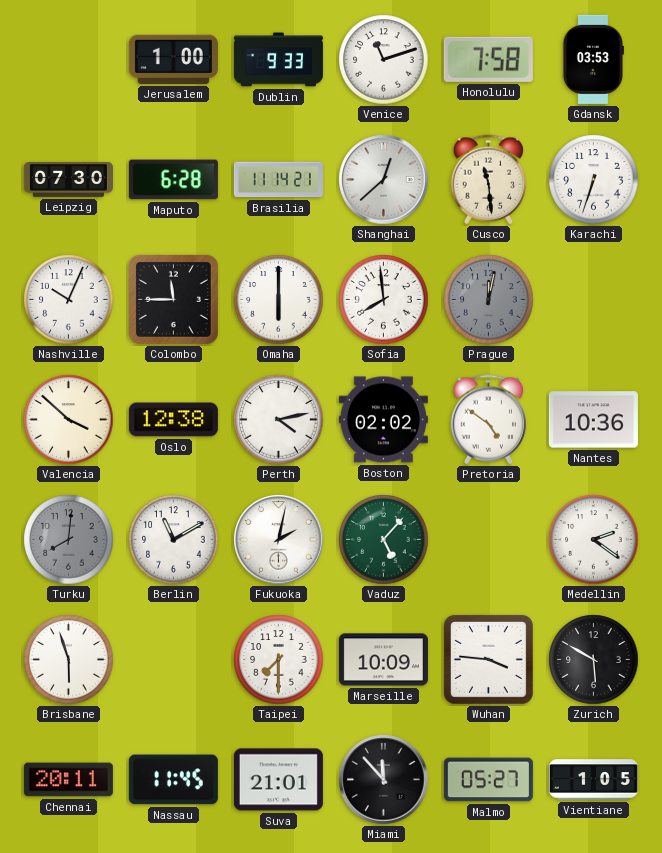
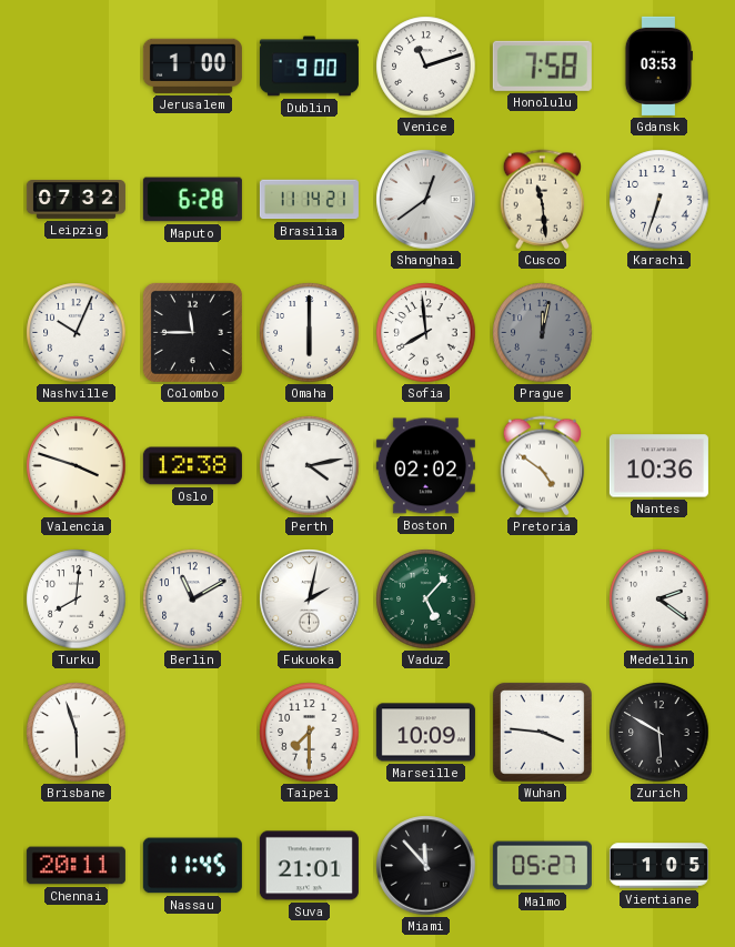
Dublin: 9:33 -> 9:00
Leipzig: 07:30 -> 07:32
Shanghai: 12:38 -> 12:39
Valencia: 3:52 -> 3:48
Turku dial: grey -> white
